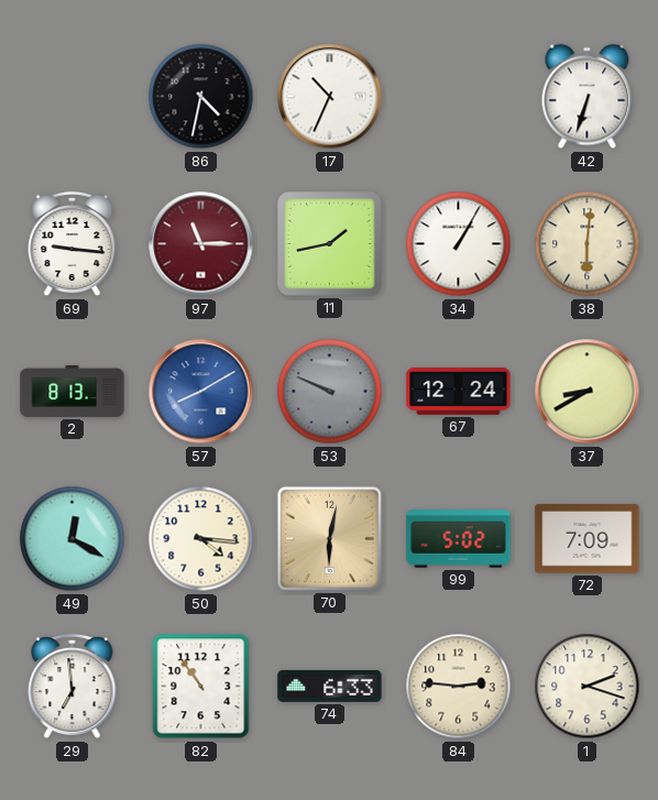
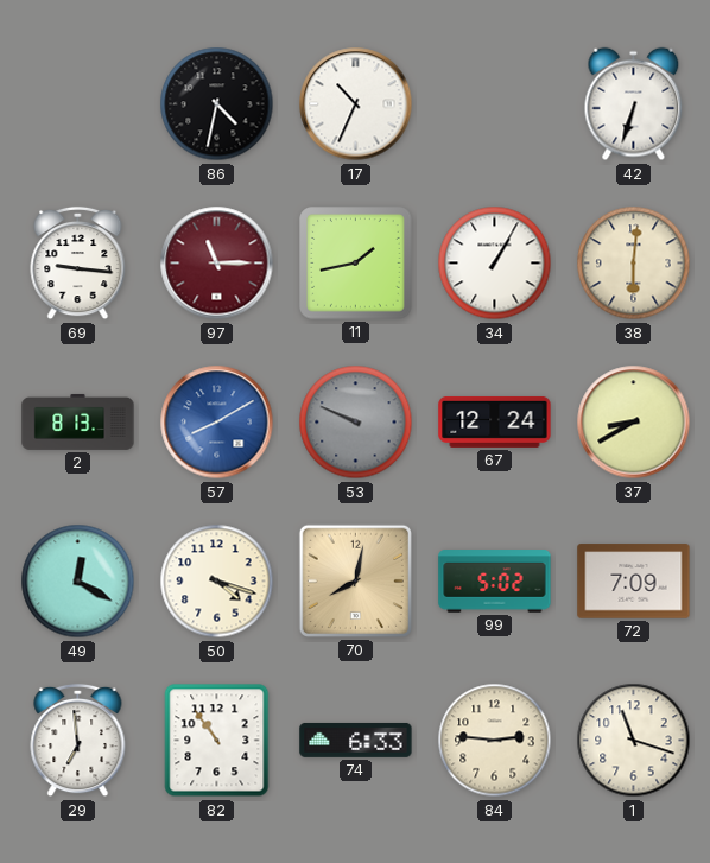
50: 4:16 -> 4:18
70: 6:02 -> 8:02
1: 2:18 -> 11:18
